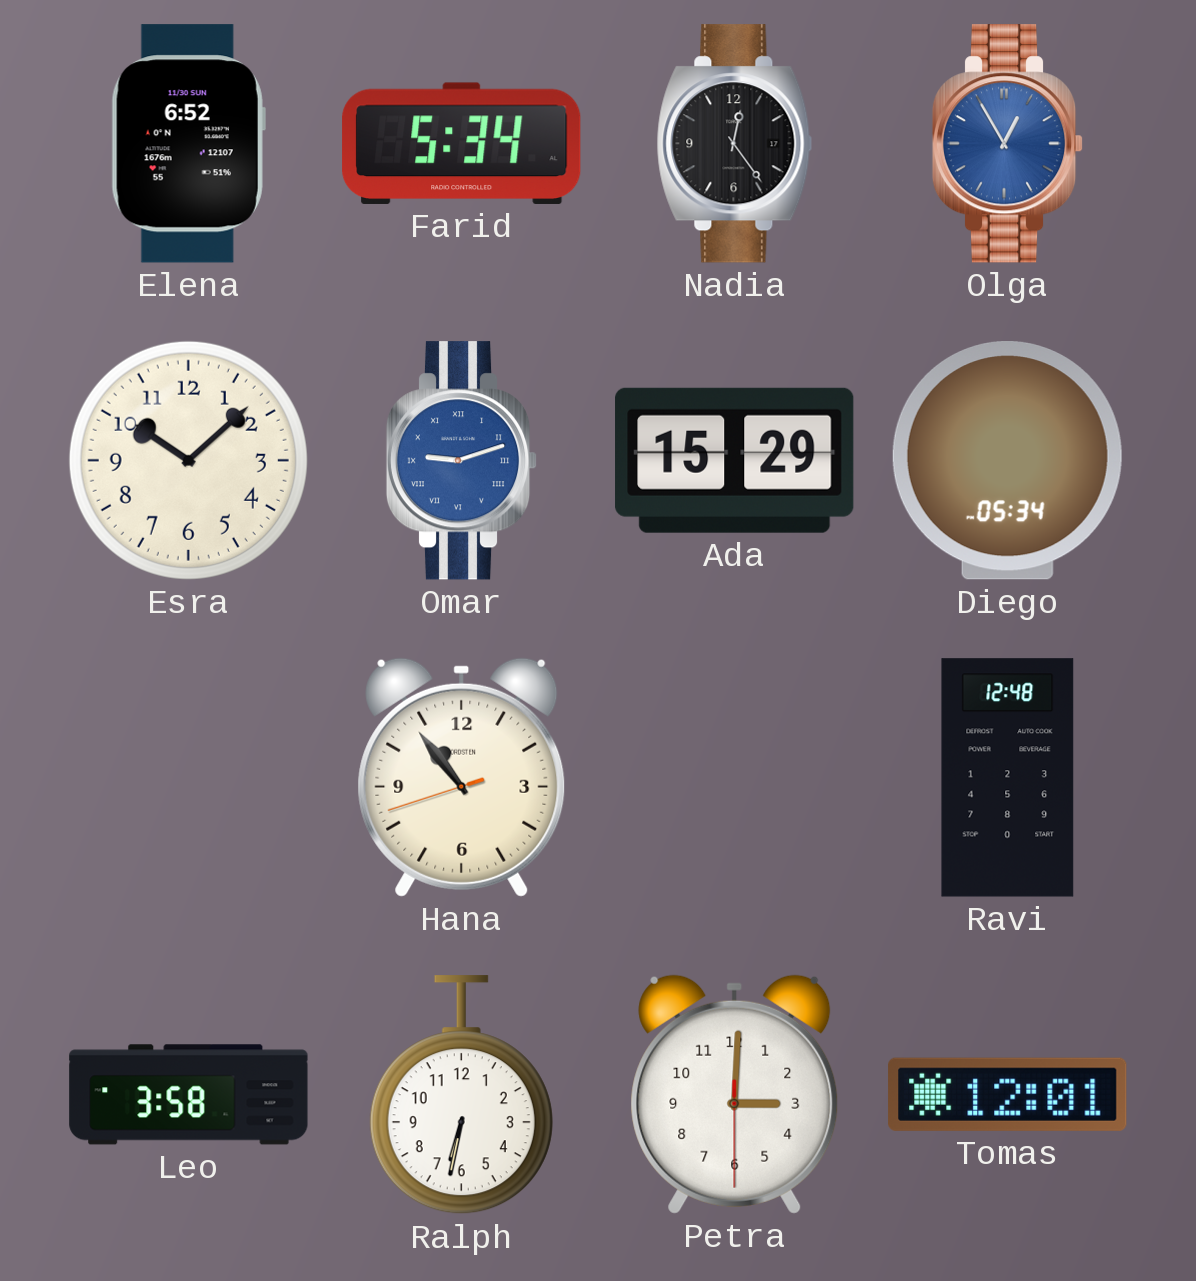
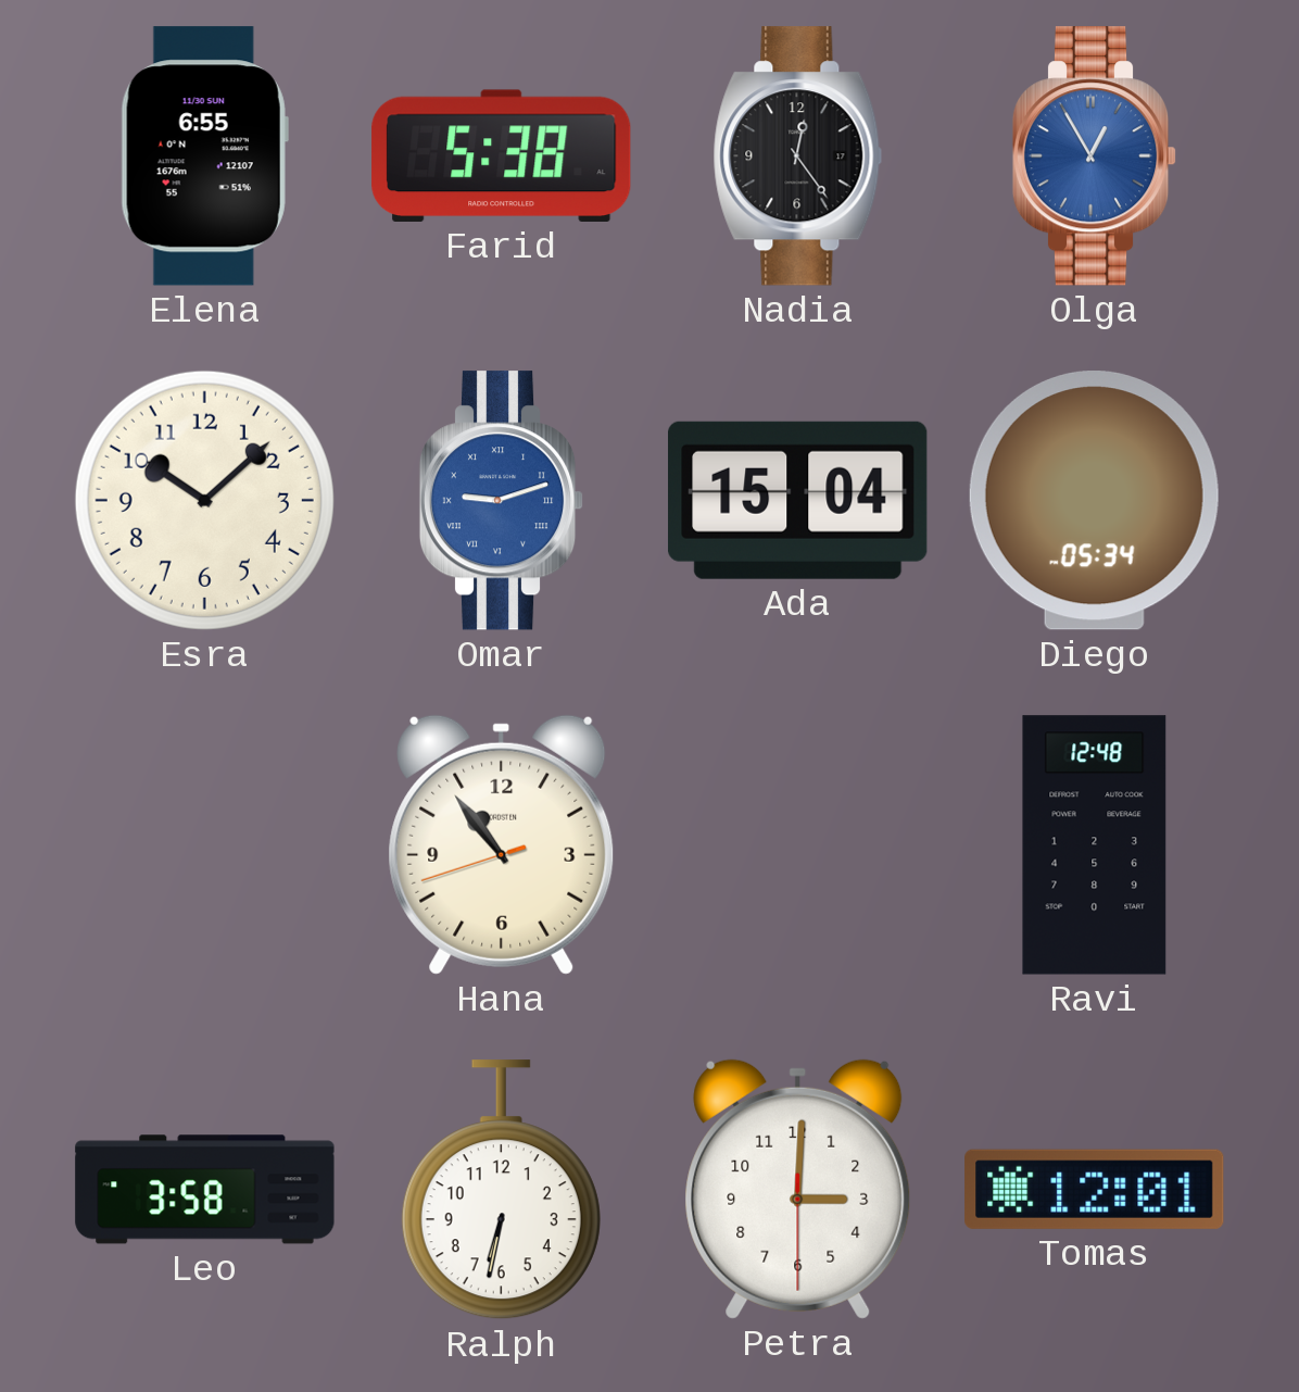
Elena: 6:52 -> 6:55
Farid: 5:34 -> 5:38
Ada: 15:29 -> 15:04
